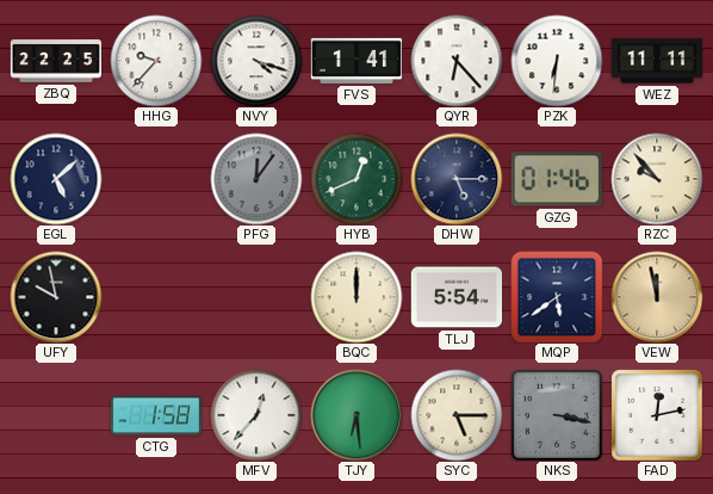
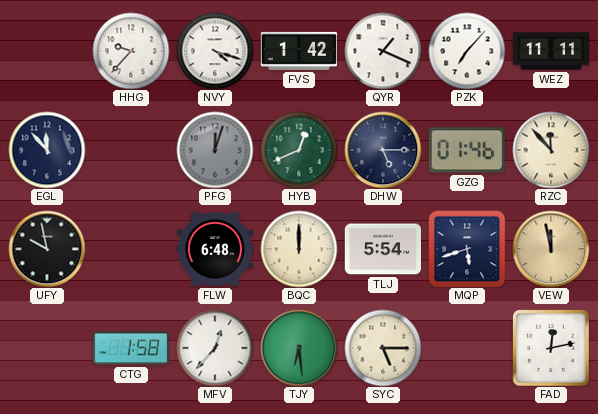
ZBQ: 22:25 -> none
FVS: 1:41 -> 1:42
QYR: 6:23 -> 1:19
PZK: 6:31 -> 7:07
EGL: 5:08 -> 11:53
PFG: 12:06 -> 12:03
RZC: 9:53 -> 11:53
FLW: none -> 6:48
MQP: 5:39 -> 5:42
NKS: 3:17 -> none
